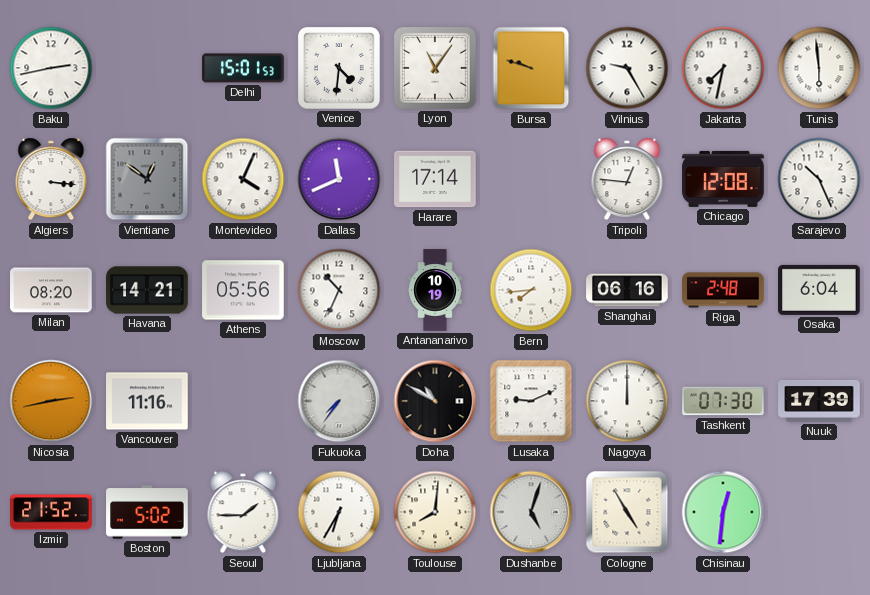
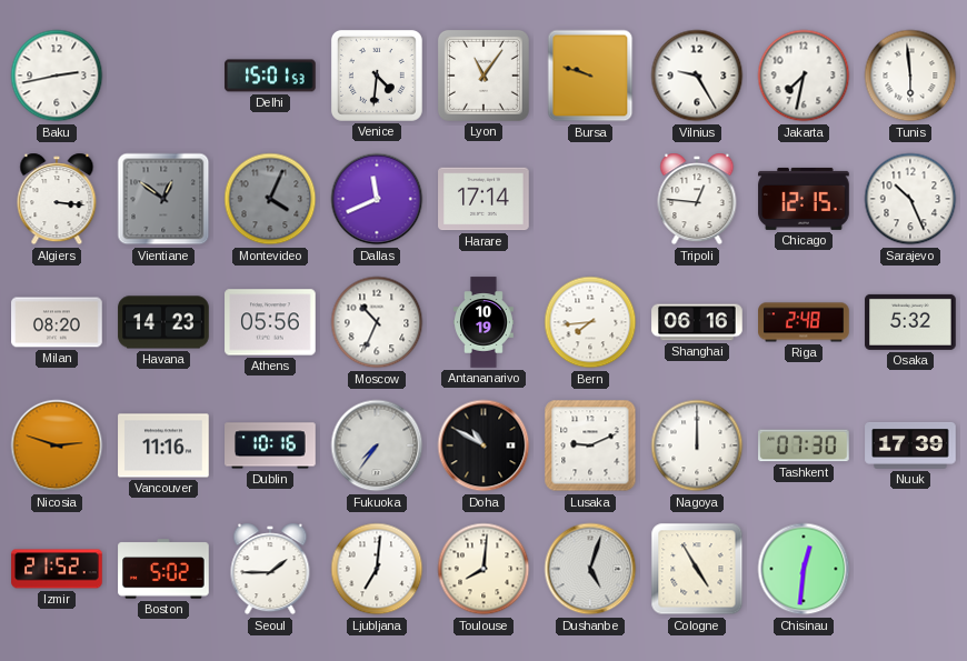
Montevideo dial: white -> grey
Chicago: 12:08 -> 12:15
Havana: 14:21 -> 14:23
Osaka: 6:04 -> 5:32
Nicosia: 2:43 -> 2:48
Dublin: none -> 10:16
Ljubljana: 6:35 -> 7:01
